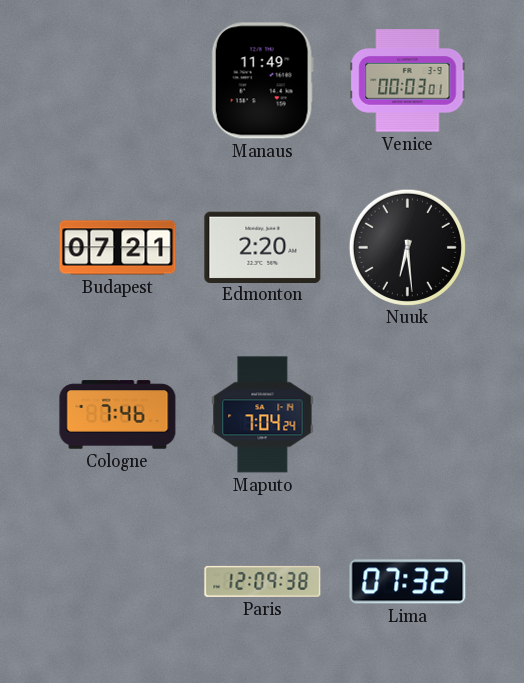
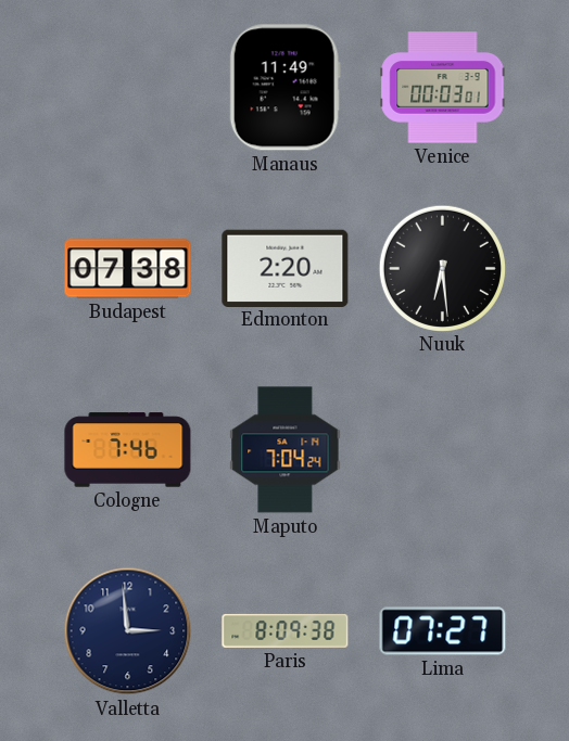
Budapest: 07:21 -> 07:38
Valletta: none -> 2:59
Paris: 12:09 -> 8:09
Lima: 07:32 -> 07:27
